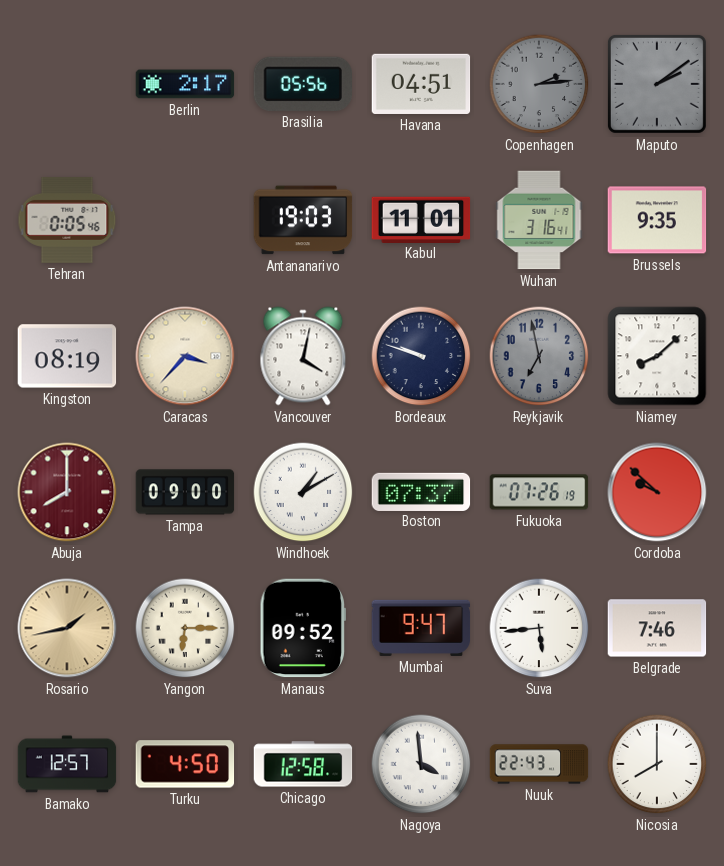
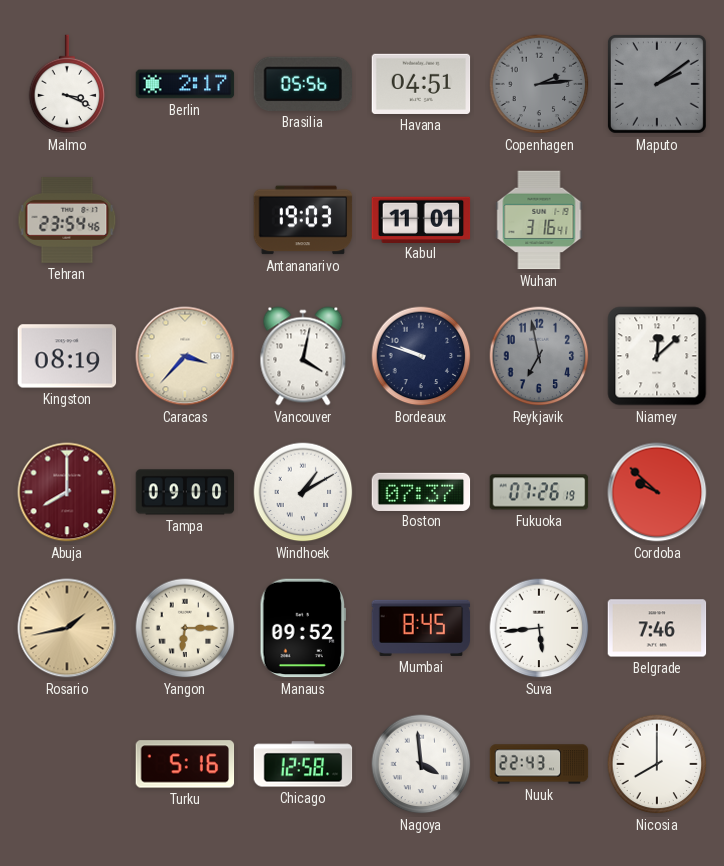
Malmo: none -> 3:19
Tehran: 0:05 -> 23:54
Brussels: 9:35 -> none
Niamey: 8:08 -> 12:08
Mumbai: 9:47 -> 8:45
Bamako: 12:57 -> none
Turku: 4:50 -> 5:16
